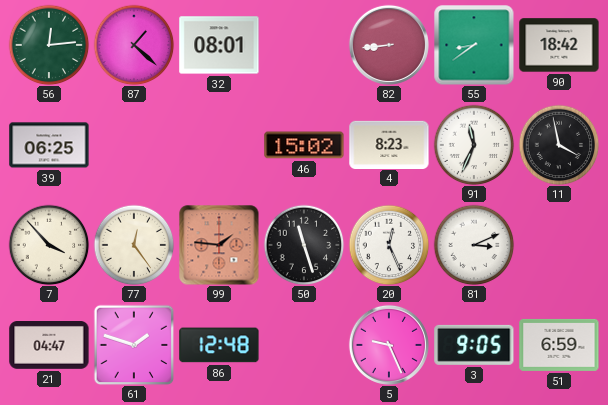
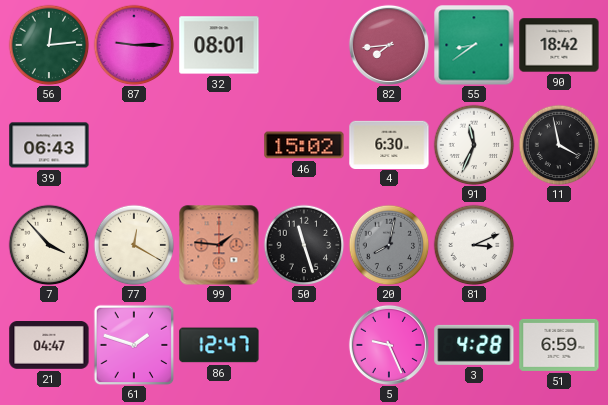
87: 1:22 -> 9:15
82: 8:44 -> 7:44
39: 06:25 -> 06:43
4: 8:23 -> 6:30
77: 12:24 -> 12:20
20: 12:26 -> 8:02
20 dial: white -> grey
86: 12:48 -> 12:47
3: 9:05 -> 4:28
